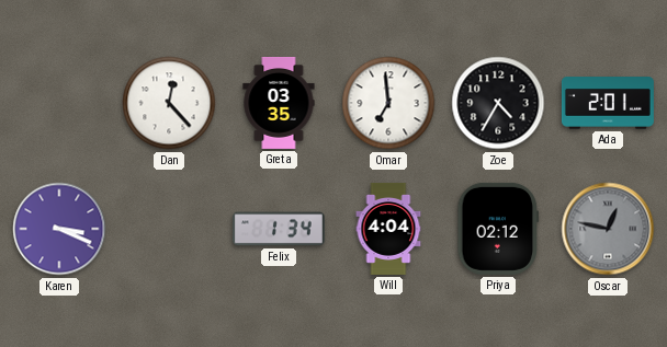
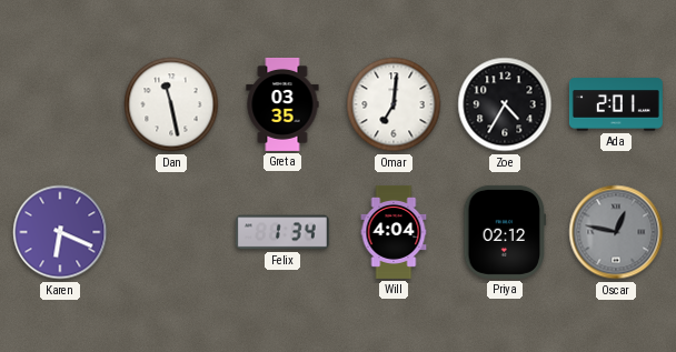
Dan: 12:23 -> 11:28
Omar: 6:59 -> 7:01
Karen: 3:19 -> 6:19
